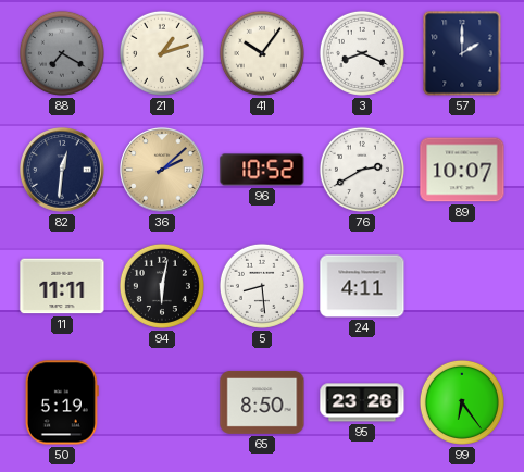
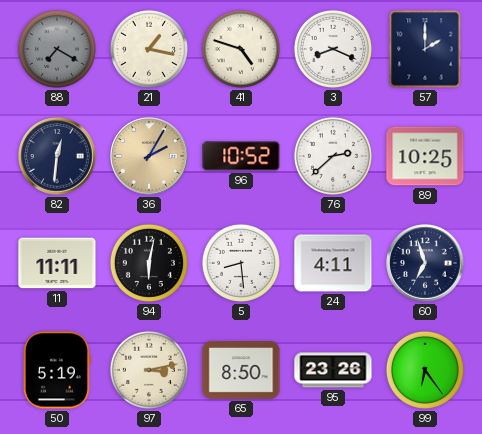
21: 1:12 -> 1:17
41: 10:06 -> 4:48
36: 2:08 -> 2:05
76: 2:40 -> 2:38
89: 10:07 -> 10:25
60: none -> 6:57
97: none -> 3:13
